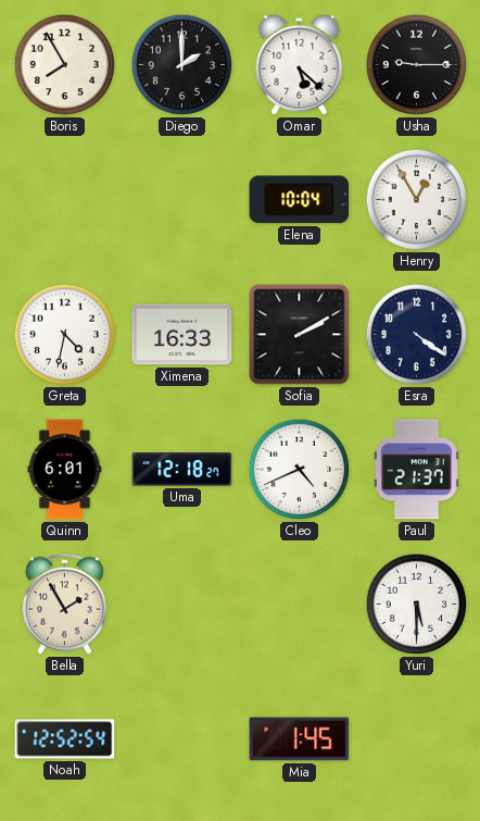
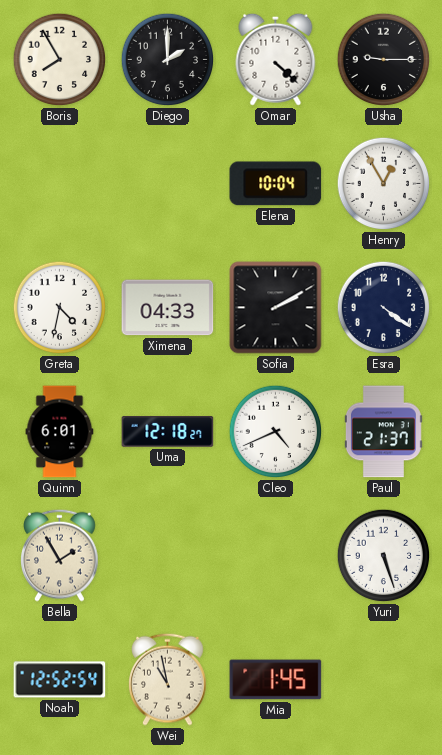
Omar: 5:22 -> 4:22
Ximena: 16:33 -> 04:33
Yuri: 5:30 -> 5:27
Wei: none -> 10:58
